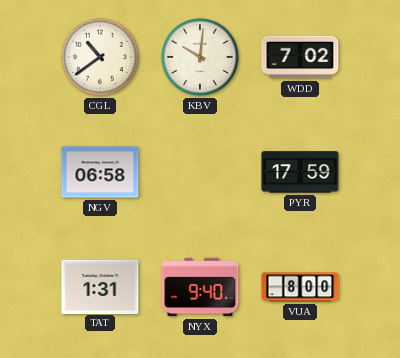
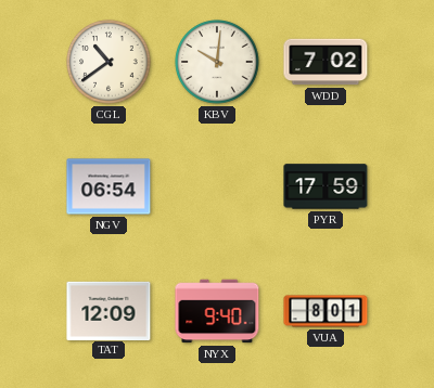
NGV: 06:58 -> 06:54
TAT: 1:31 -> 12:09
VUA: 8:00 -> 8:01
